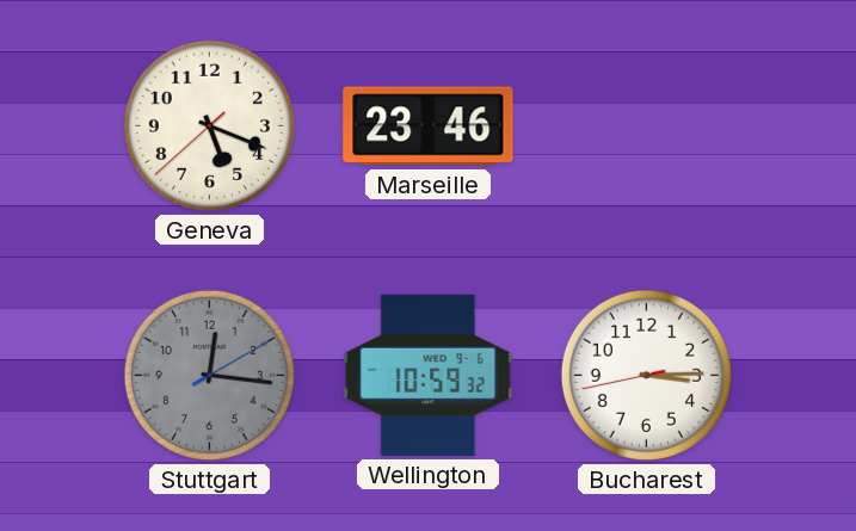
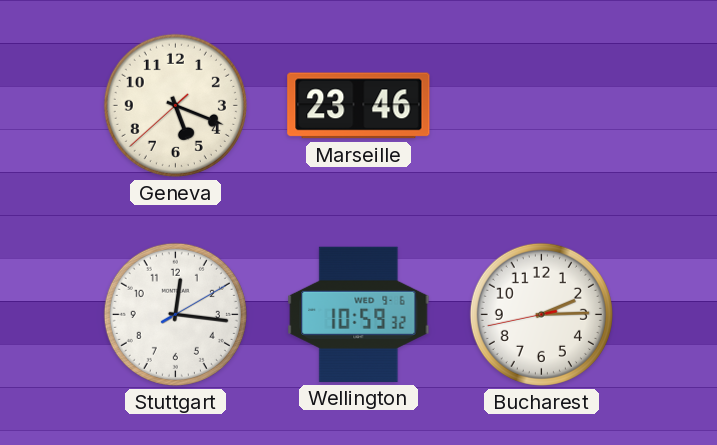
Stuttgart dial: grey -> white
Bucharest: 3:14 -> 2:14
